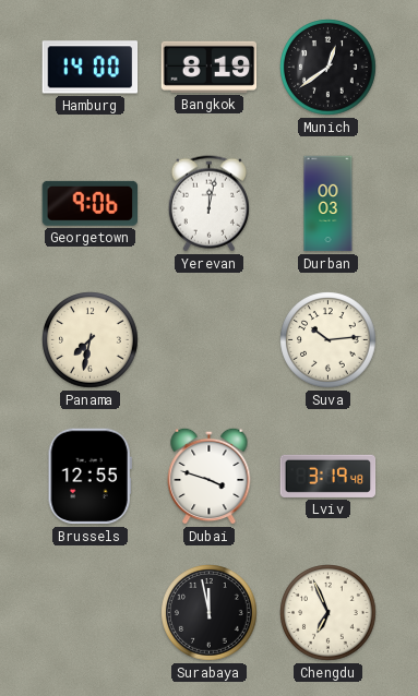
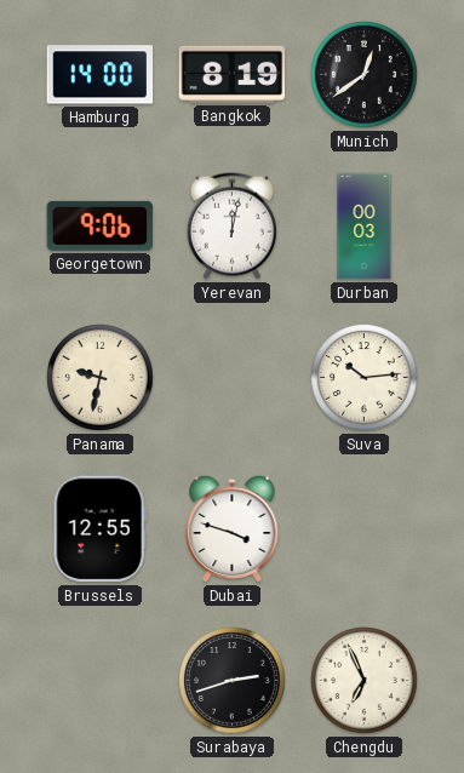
Panama: 7:32 -> 9:32
Lviv: 3:19 -> none
Surabaya: 11:58 -> 2:42
